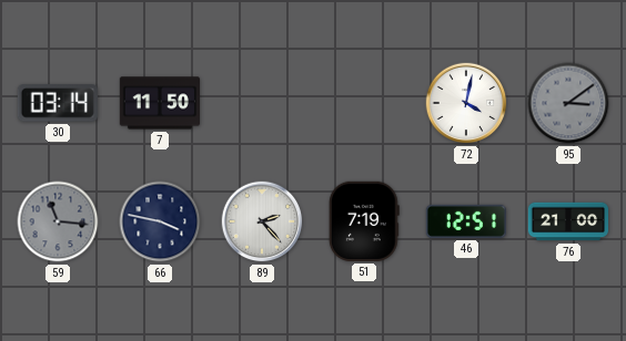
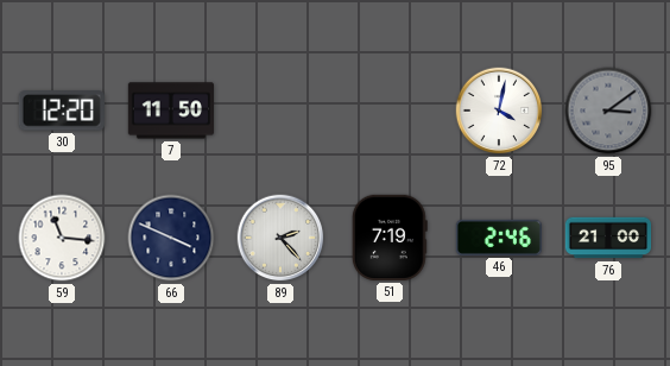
30: 03:14 -> 12:20
59 dial: grey -> white
66: 3:47 -> 3:49
46: 12:51 -> 2:46
